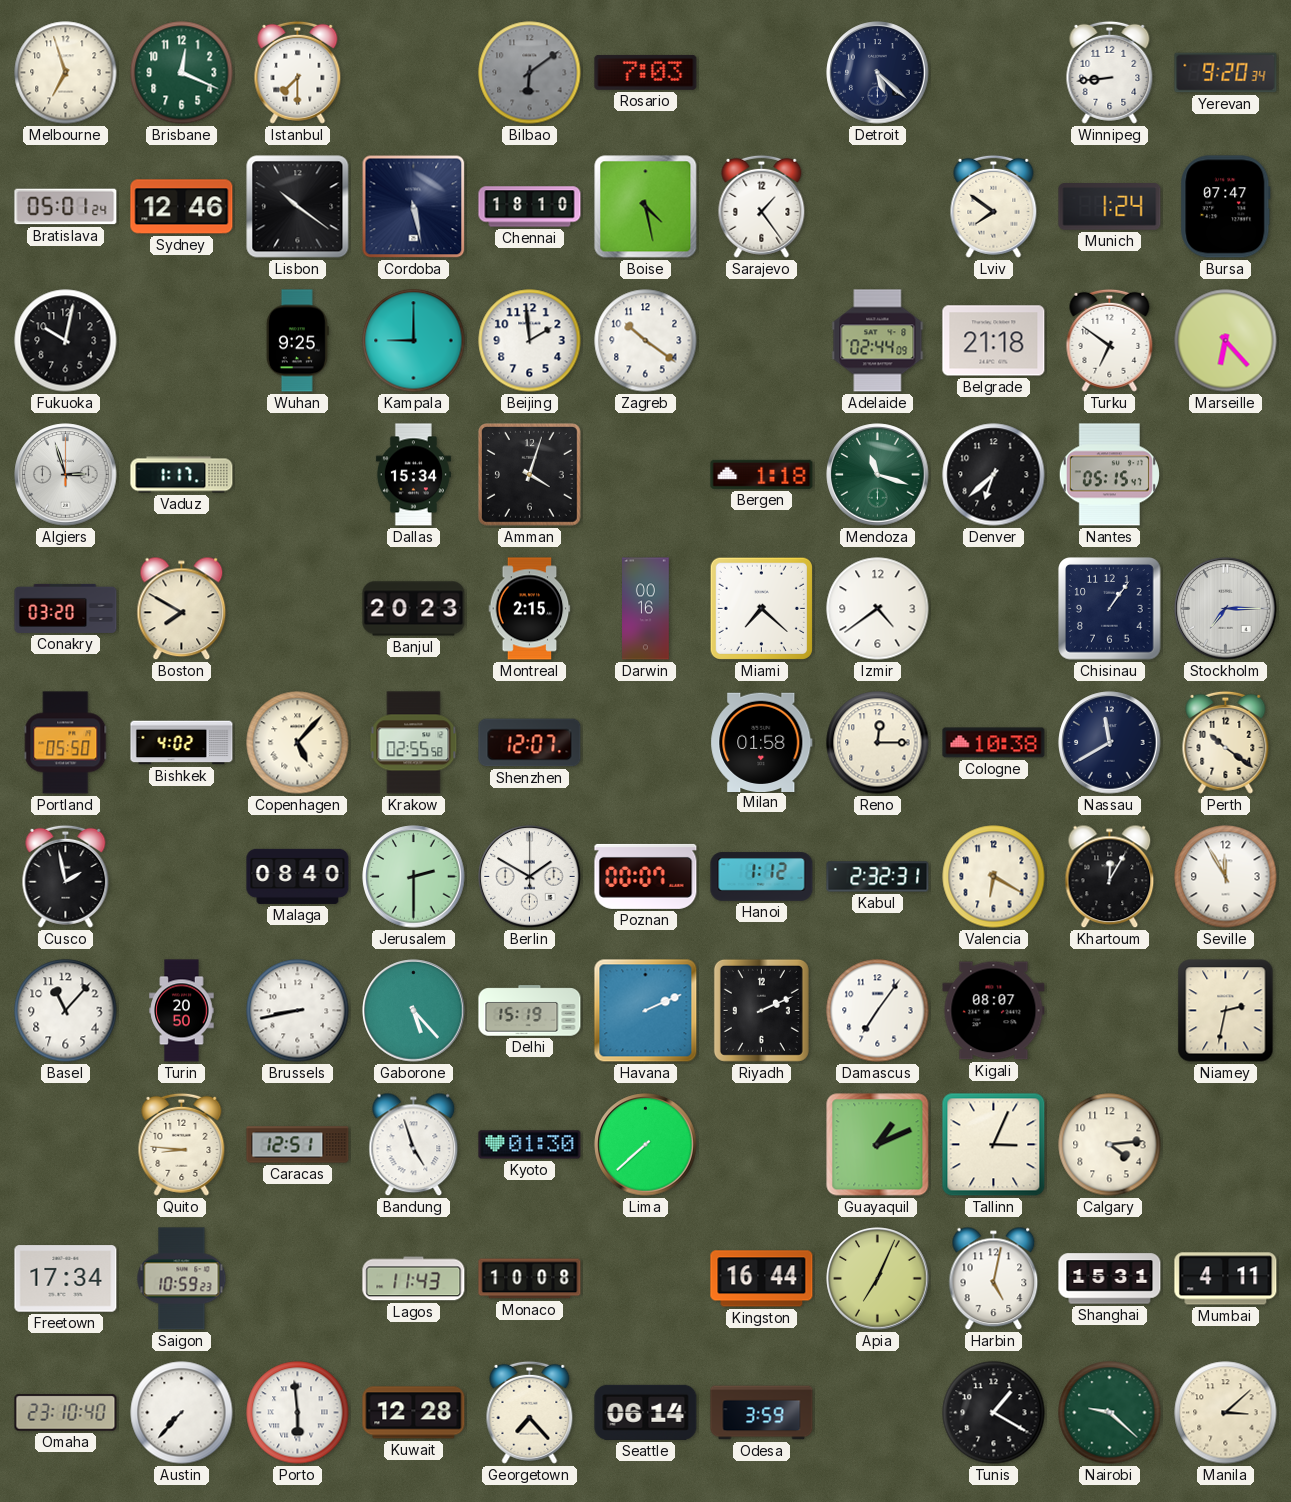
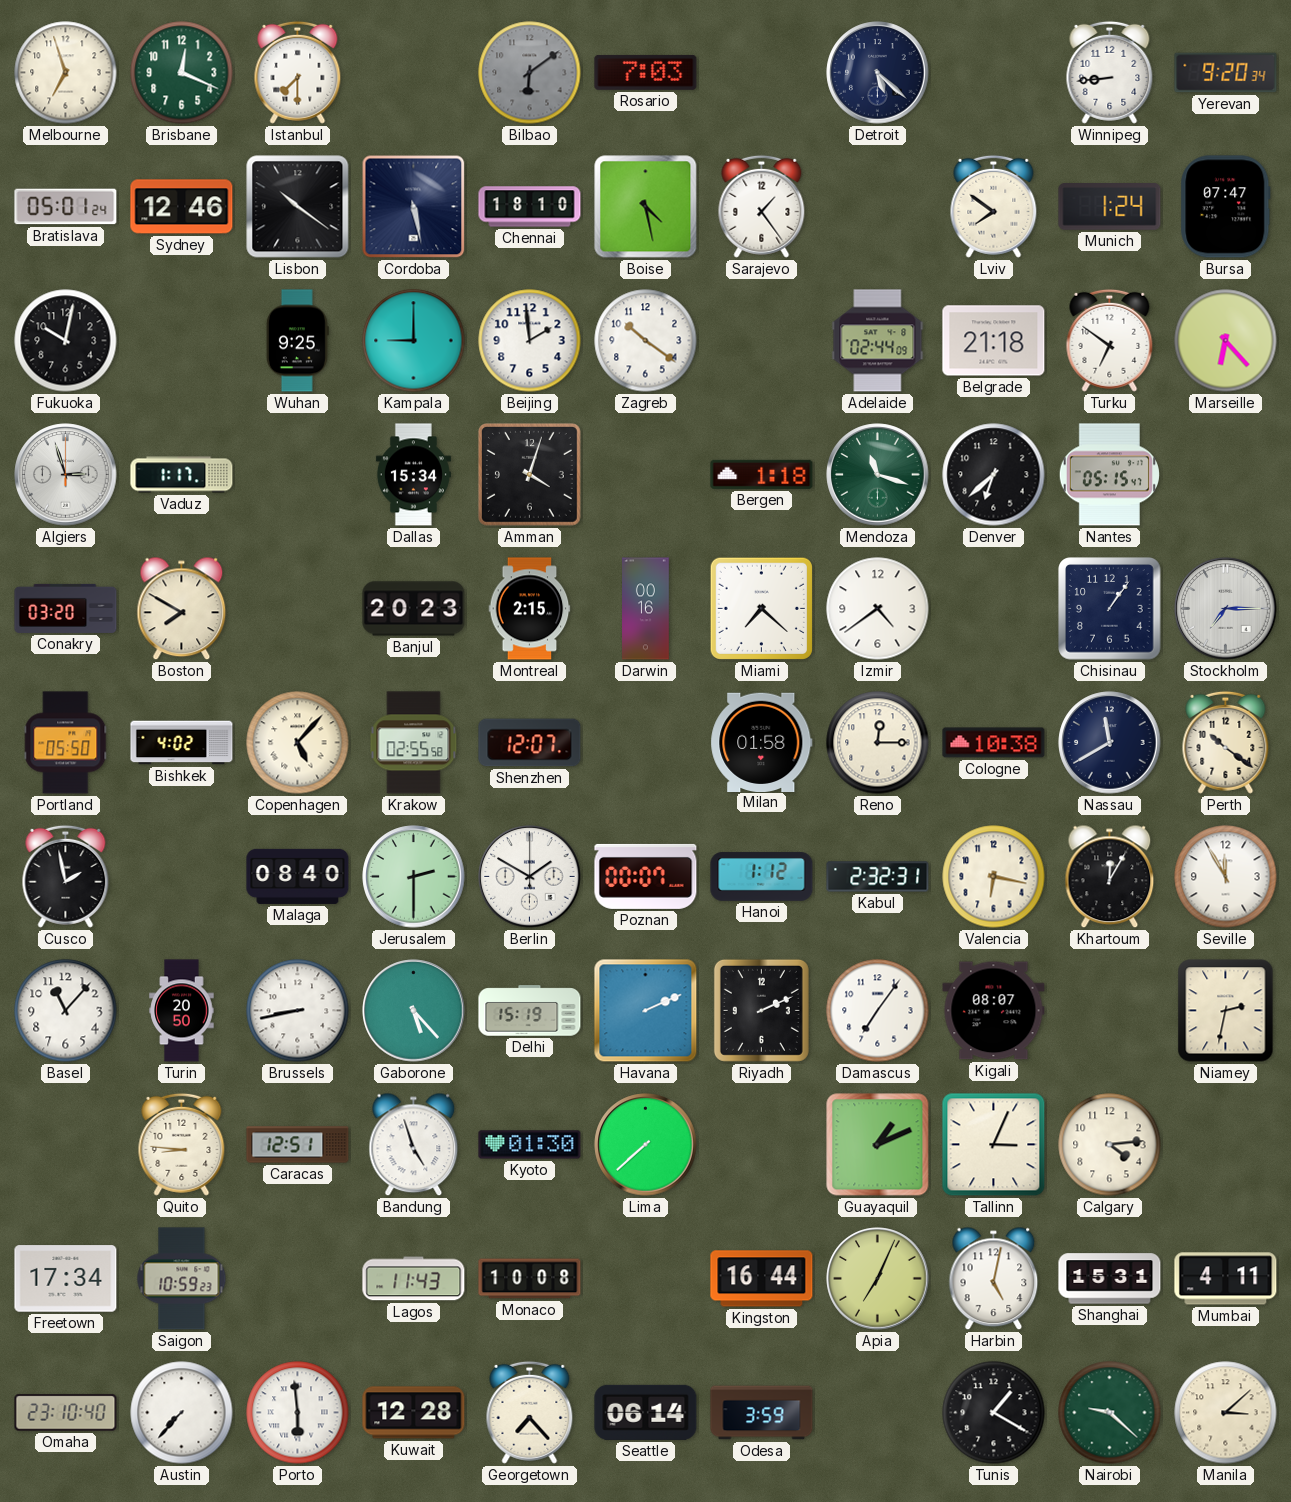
Valencia: 6:20 -> 6:17
